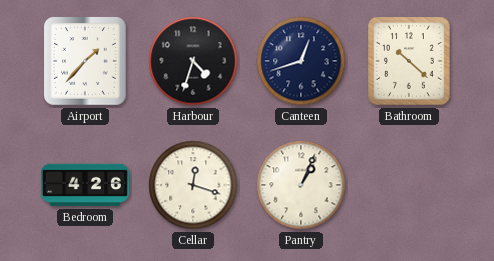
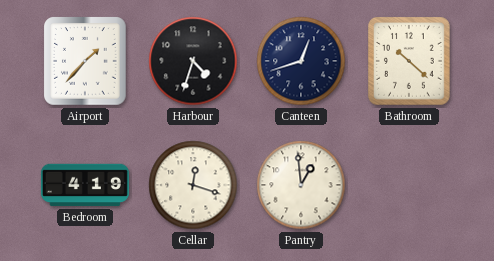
Bedroom: 4:26 -> 4:19
Pantry: 1:04 -> 12:59
